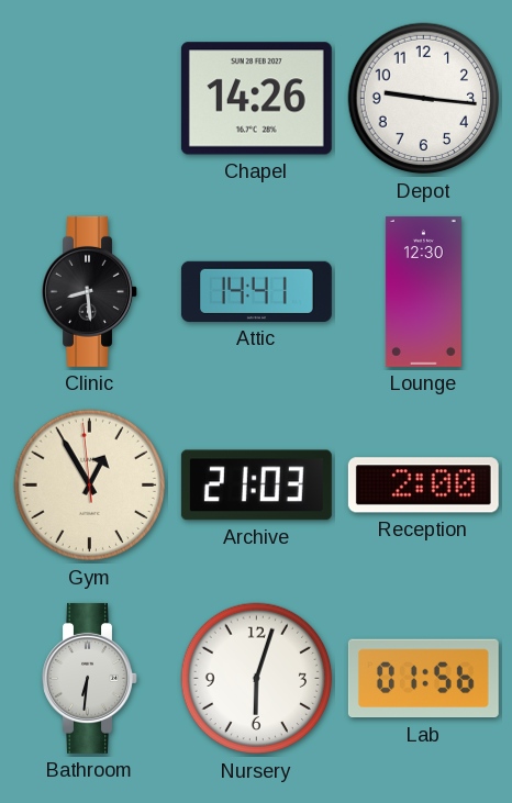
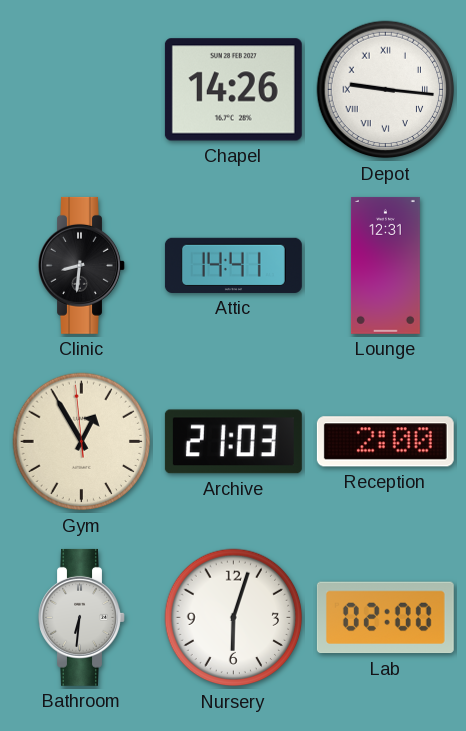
Depot numerals: Arabic -> Roman
Clinic: 8:29 -> 8:31
Lounge: 12:30 -> 12:31
Lab: 01:56 -> 02:00
